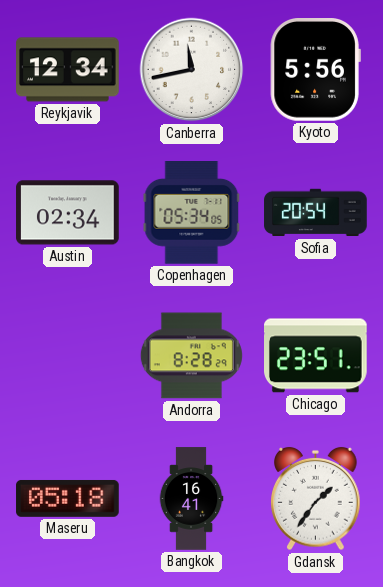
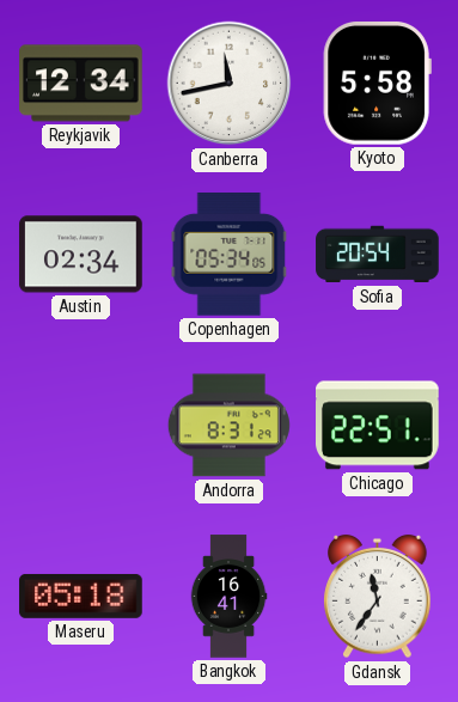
Kyoto: 5:56 -> 5:58
Andorra: 8:28 -> 8:31
Chicago: 23:51 -> 22:51
Gdansk: 1:36 -> 11:36
